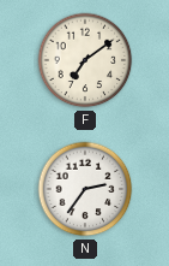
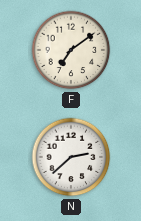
N: 2:36 -> 2:38
